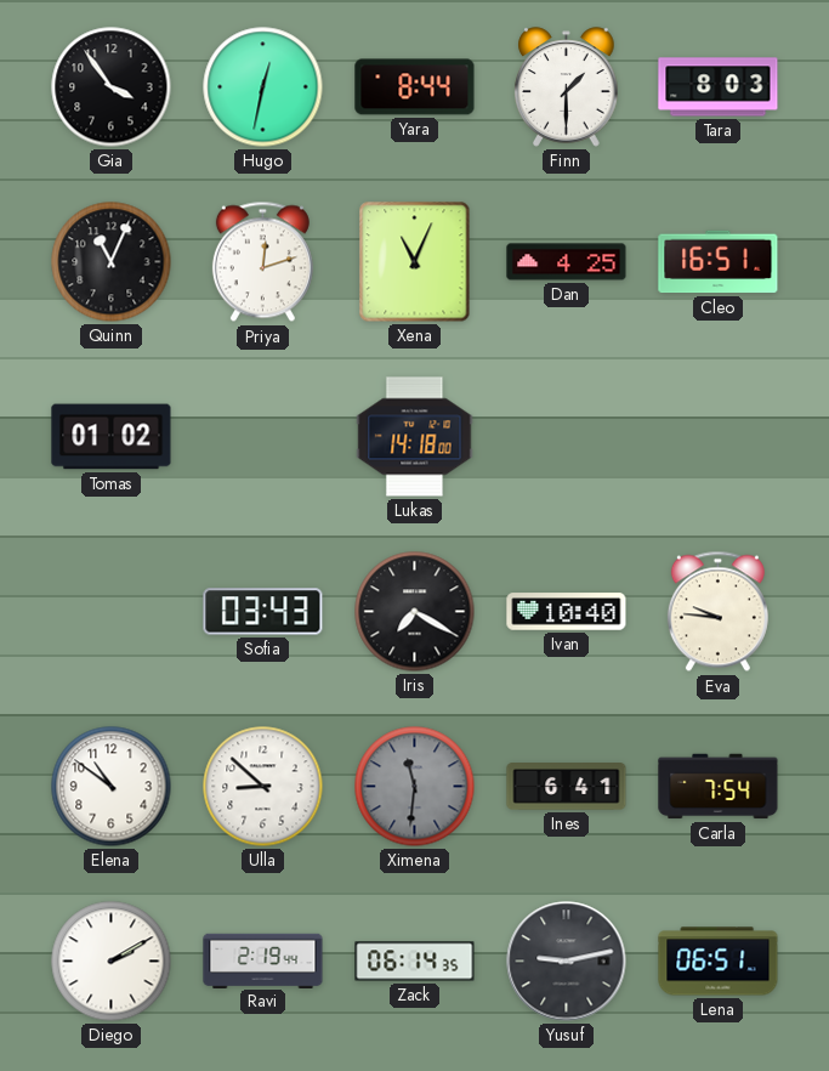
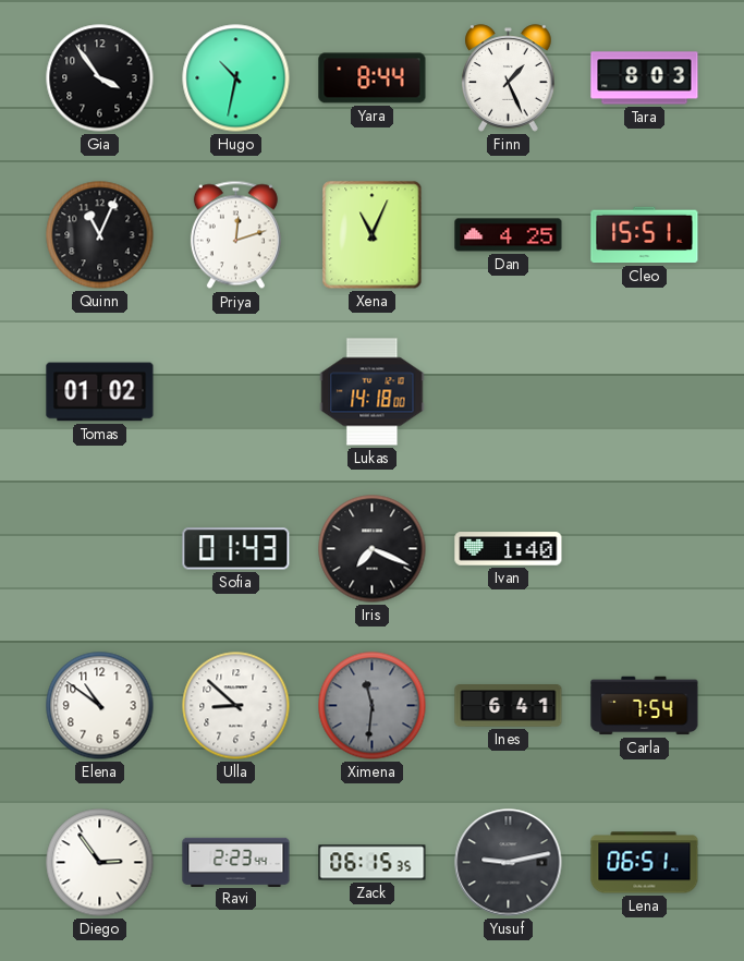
Hugo: 12:32 -> 10:32
Finn: 1:30 -> 1:26
Cleo: 16:51 -> 15:51
Sofia: 03:43 -> 01:43
Iris: 7:20 -> 7:19
Ivan: 10:40 -> 1:40
Eva: 9:46 -> none
Diego: 2:10 -> 2:54
Ravi: 2:19 -> 2:23
Zack: 06:14 -> 06:15
